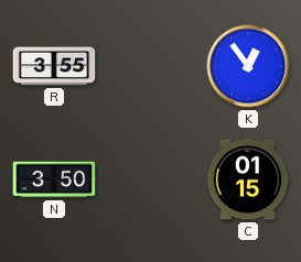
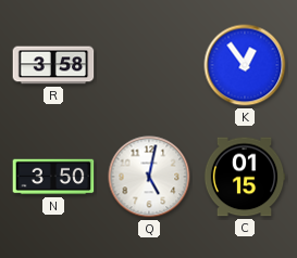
R: 3:55 -> 3:58
Q: none -> 5:02
